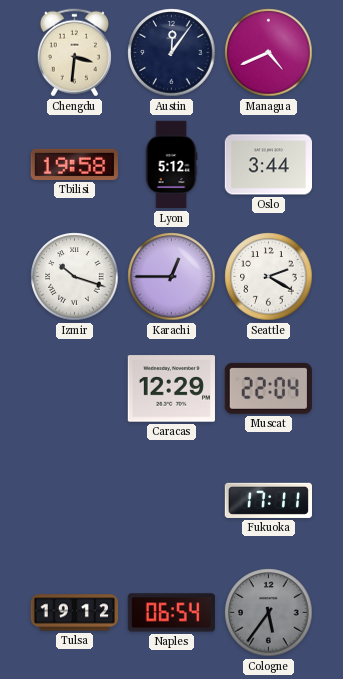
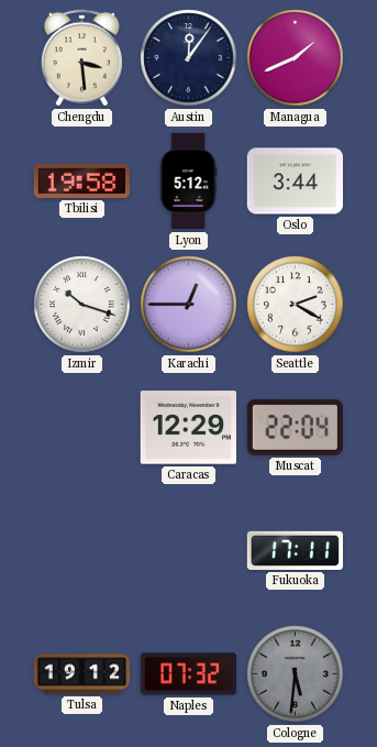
Chengdu: 3:31 -> 3:29
Managua: 4:41 -> 1:41
Naples: 06:54 -> 07:32
Cologne: 5:36 -> 5:31
